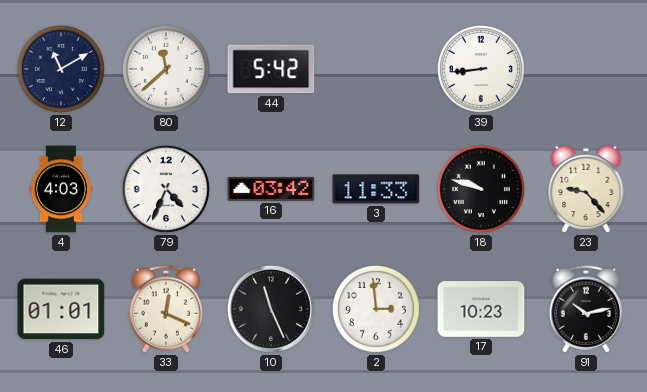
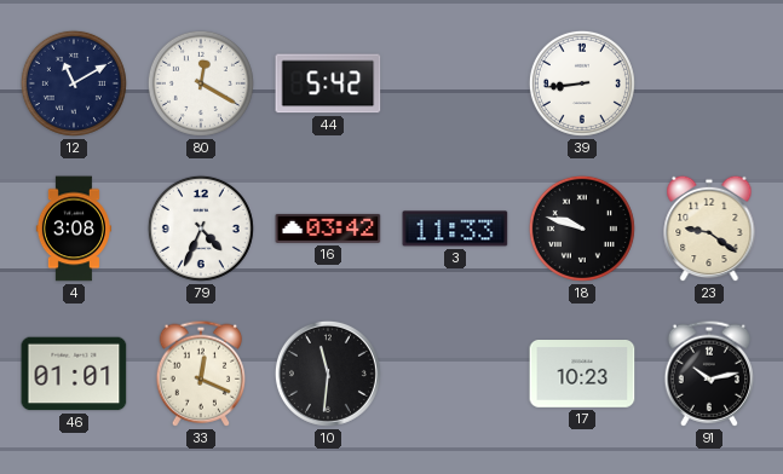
80: 11:38 -> 12:20
4: 4:03 -> 3:08
23: 9:23 -> 9:21
10: 11:26 -> 11:31
2: 2:59 -> none
